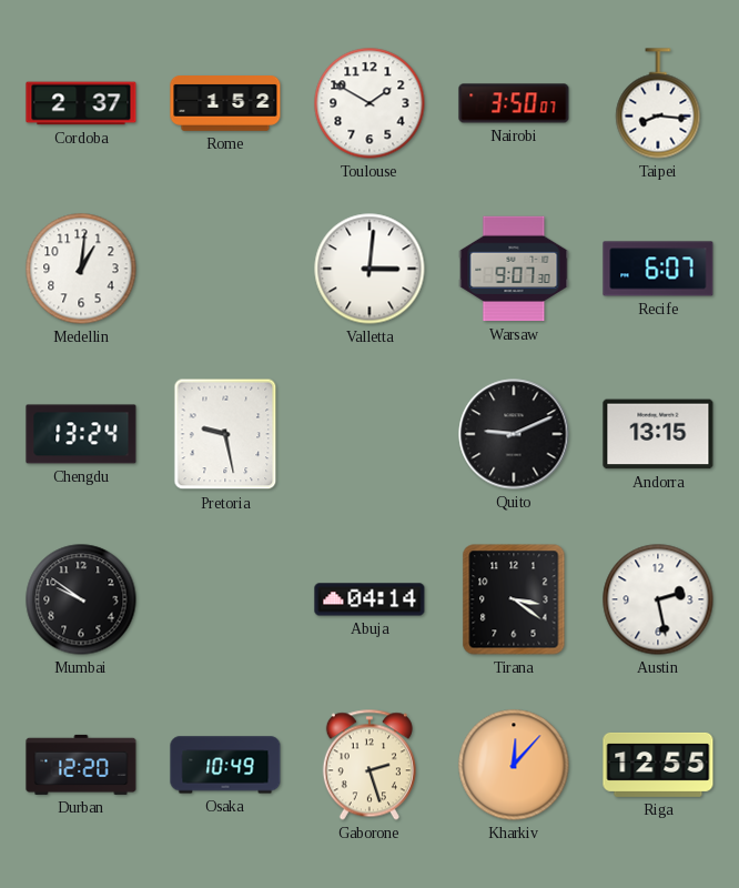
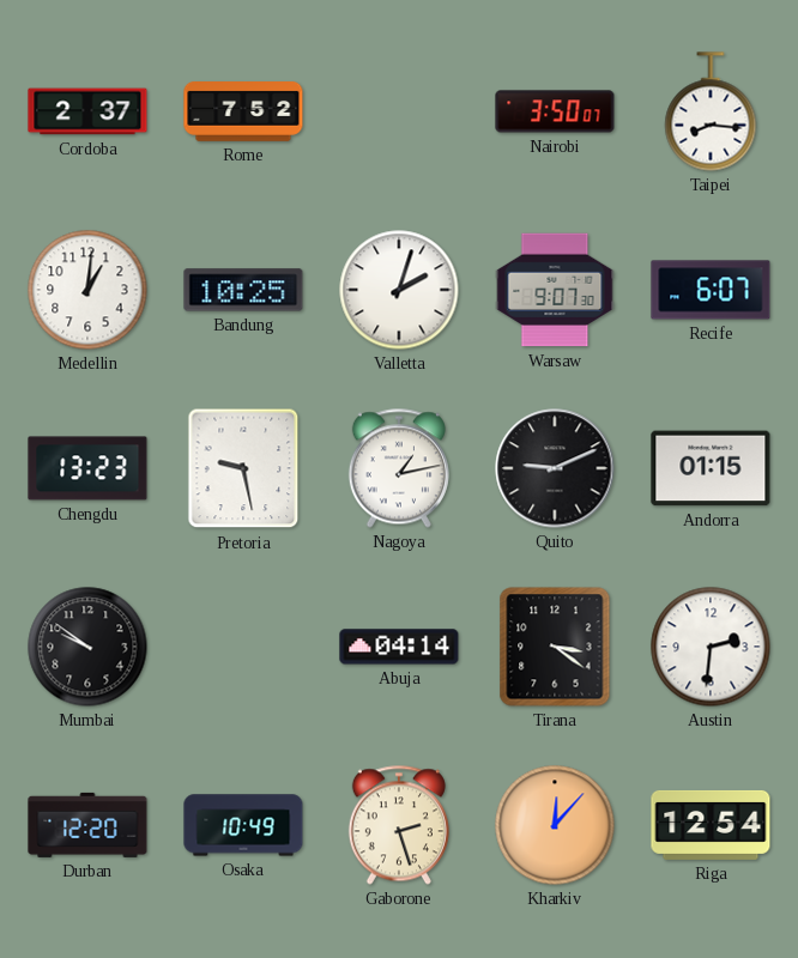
Rome: 1:52 -> 7:52
Toulouse: 1:50 -> none
Bandung: none -> 10:25
Valletta: 3:01 -> 2:03
Chengdu: 13:24 -> 13:23
Nagoya: none -> 1:13
Andorra: 13:15 -> 01:15
Austin: 2:28 -> 2:31
Riga: 12:55 -> 12:54
